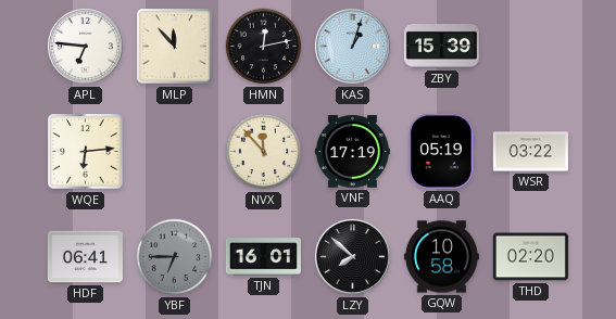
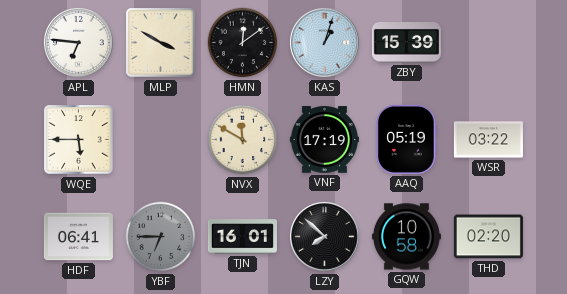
MLP: 11:53 -> 3:50
HMN: 12:13 -> 12:09
WQE: 6:14 -> 5:45
NVX: 11:53 -> 11:50
